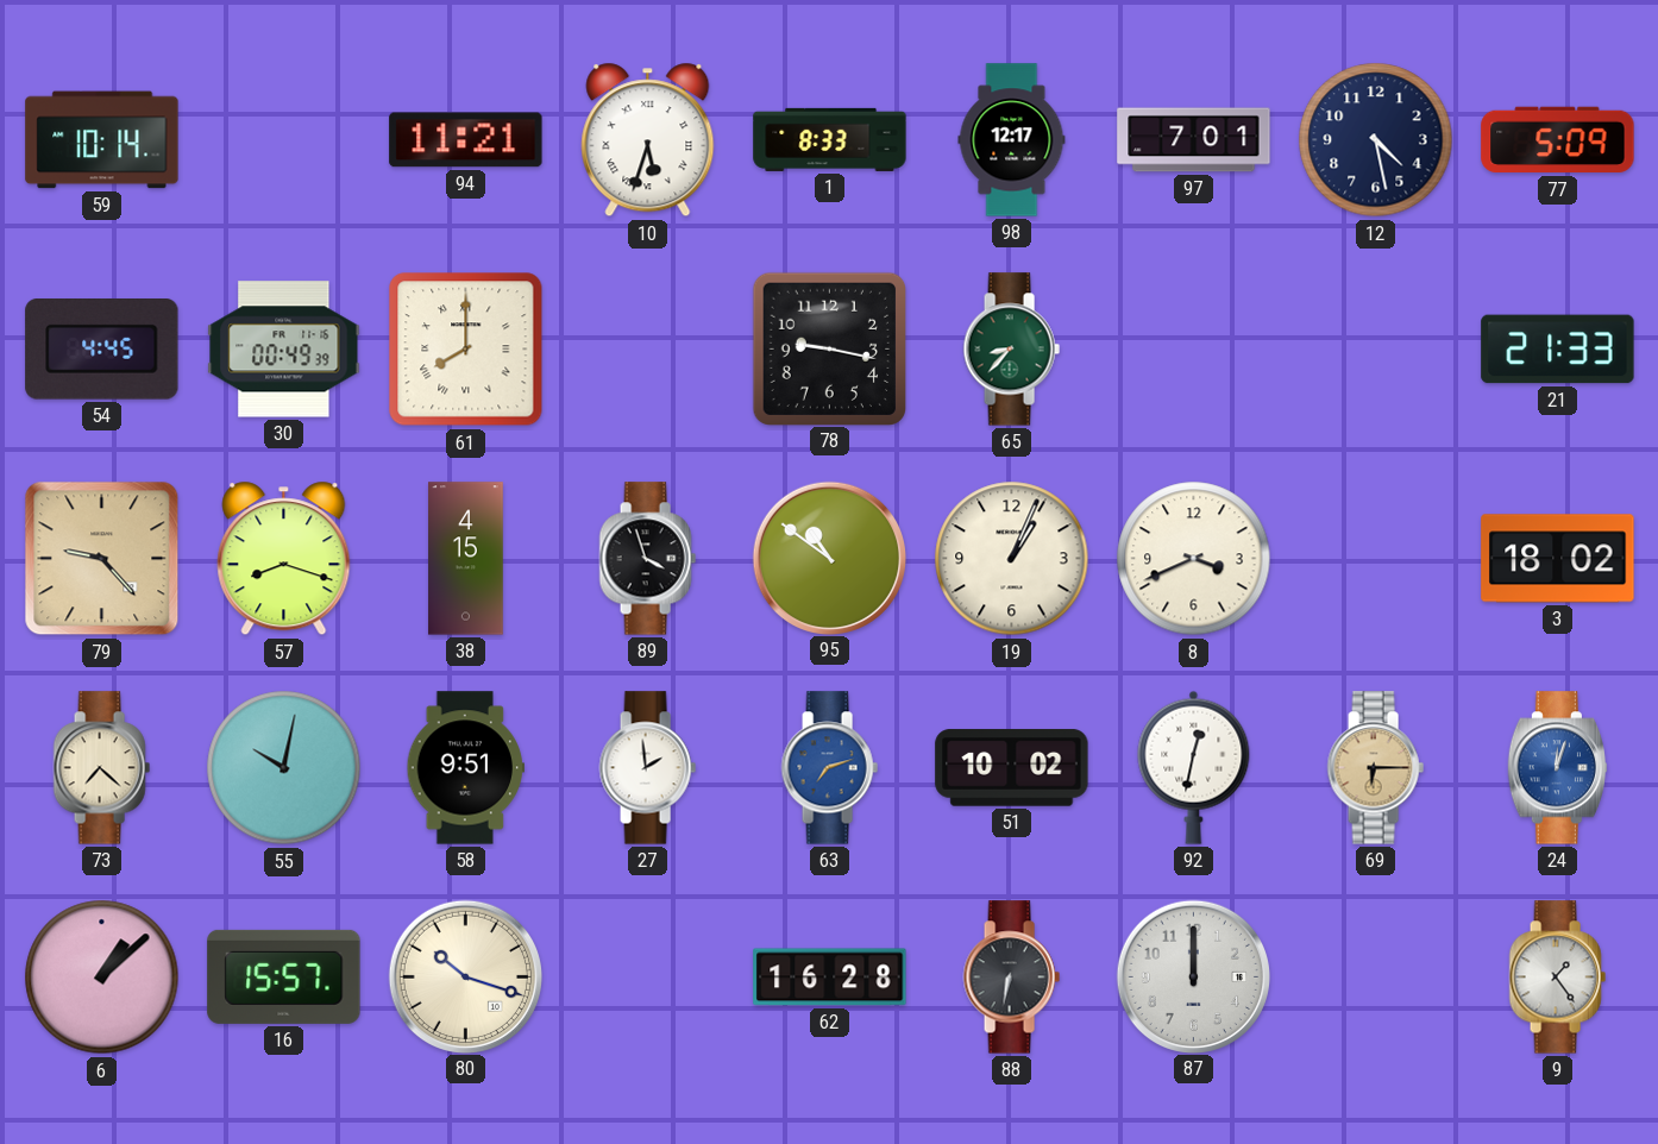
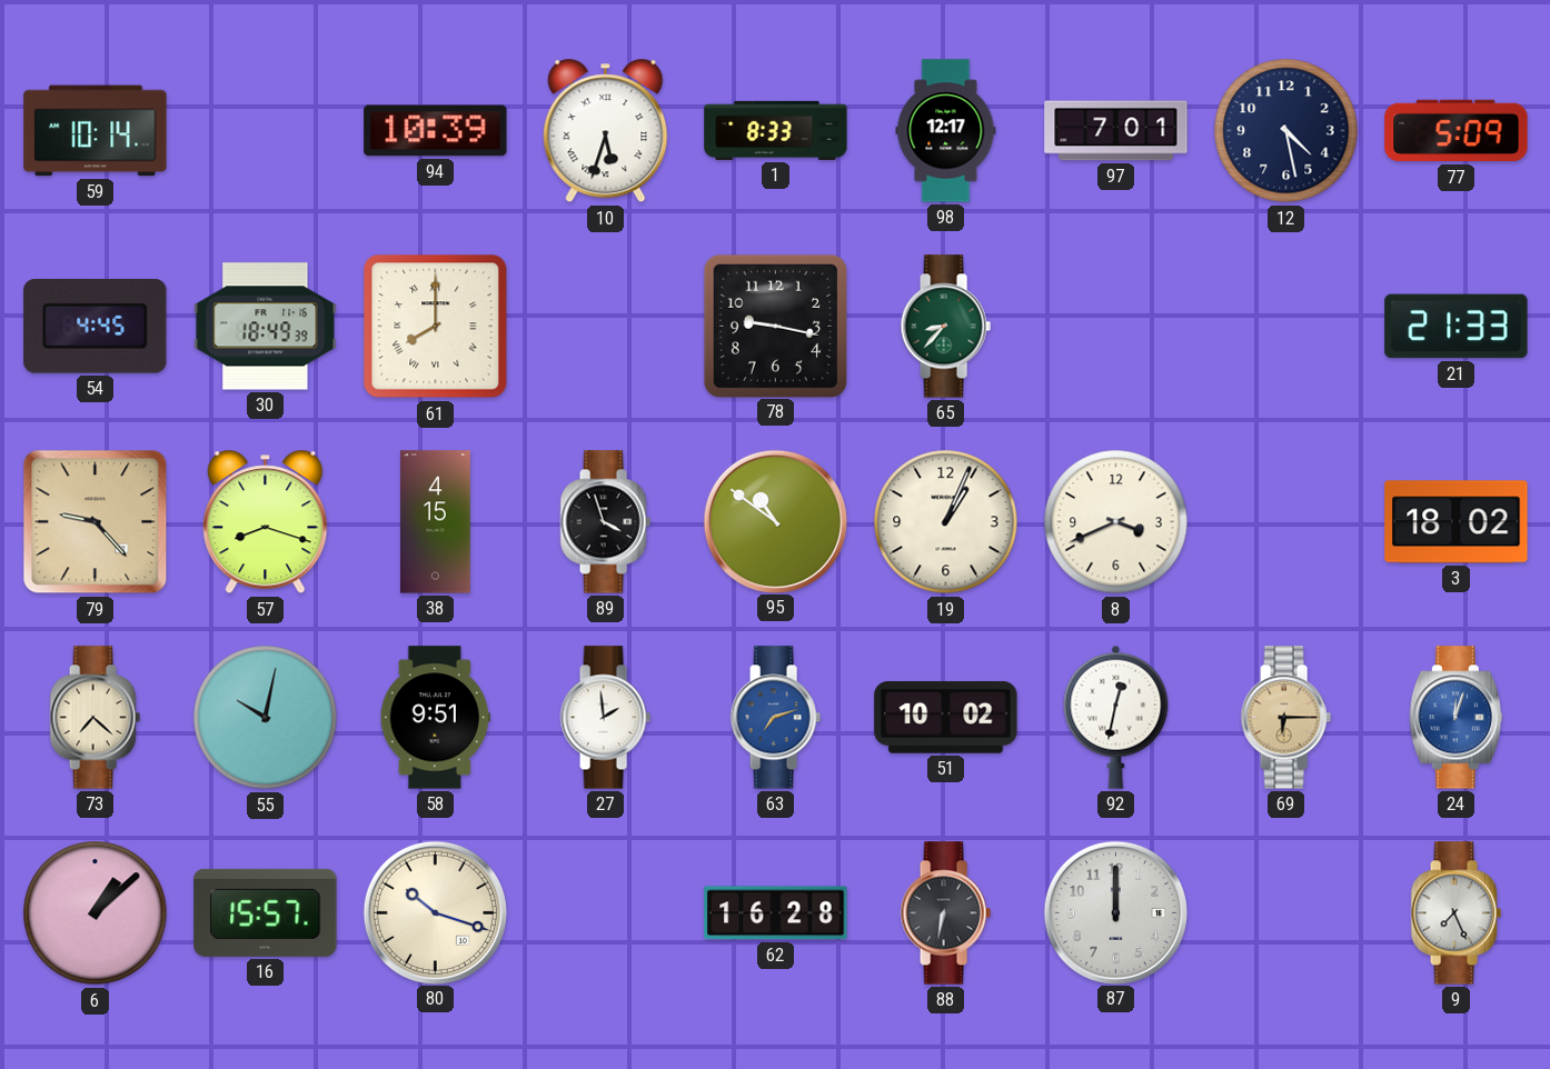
94: 11:21 -> 10:39
30: 00:49 -> 18:49
9: 1:24 -> 7:26
